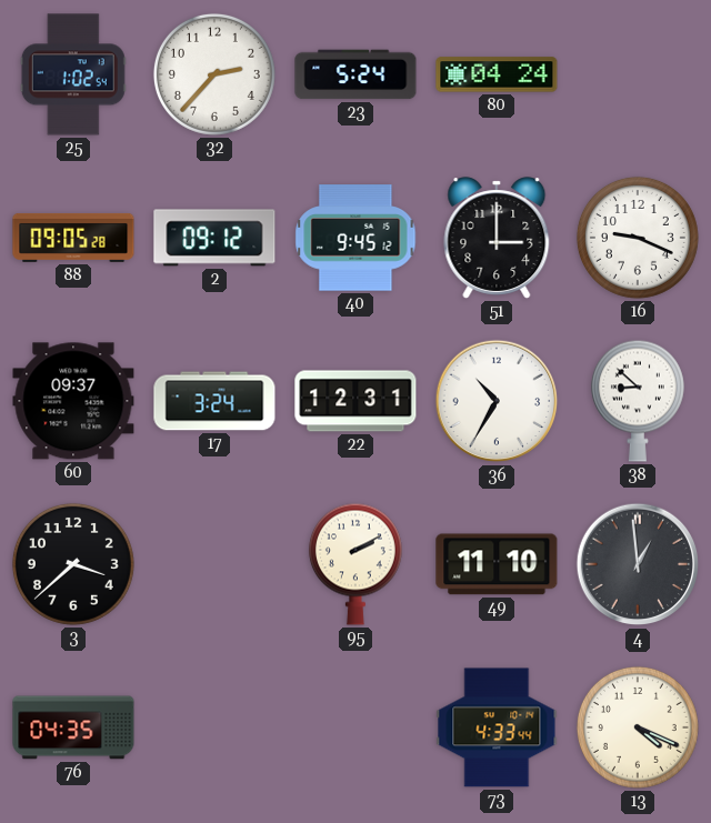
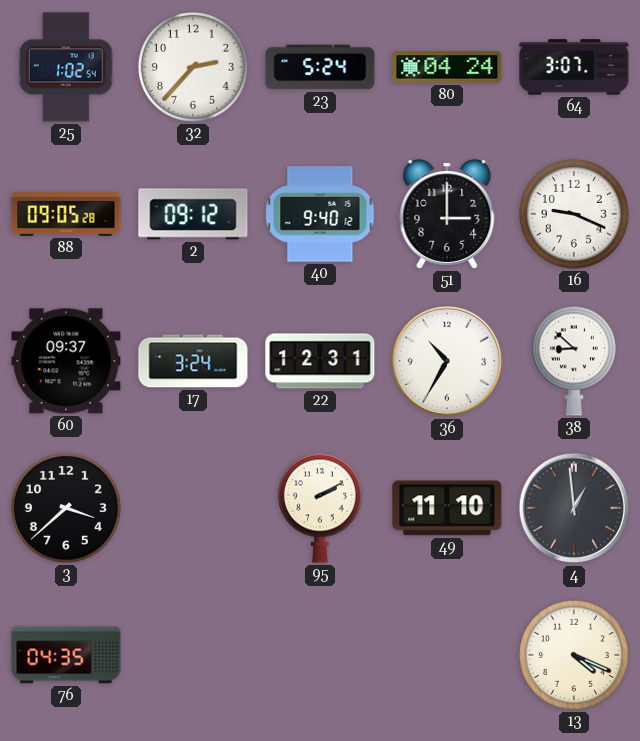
64: none -> 3:07
40: 9:45 -> 9:40
73: 4:33 -> none
